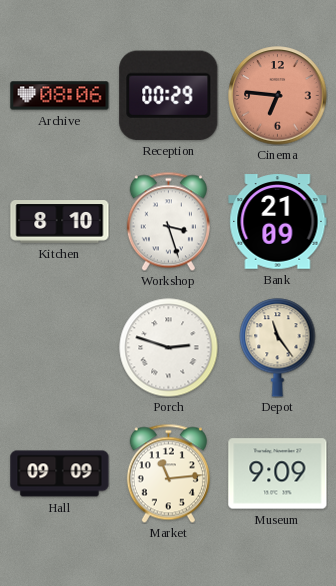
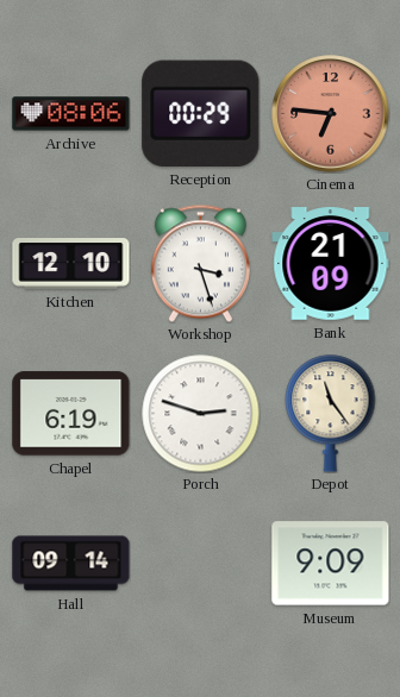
Kitchen: 8:10 -> 12:10
Chapel: none -> 6:19
Hall: 09:09 -> 09:14
Market: 11:14 -> none
